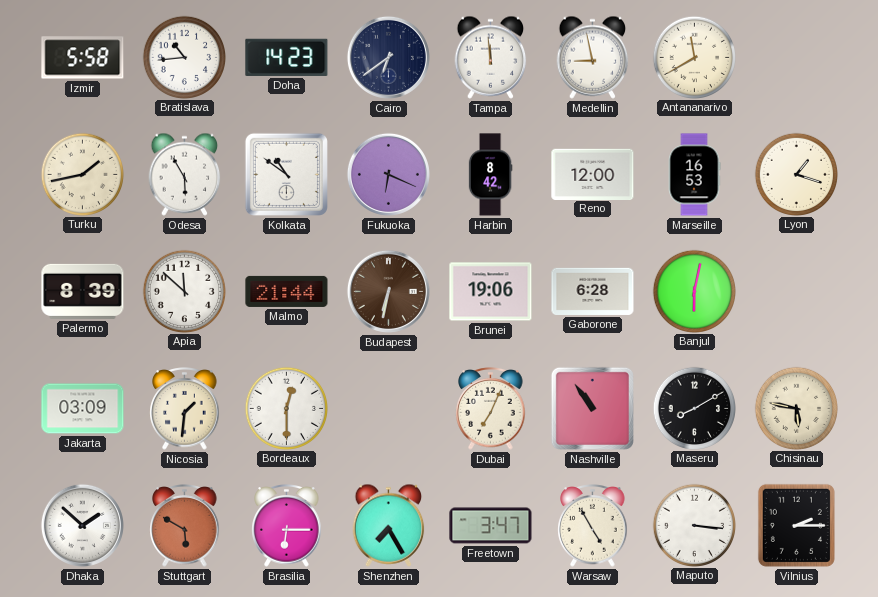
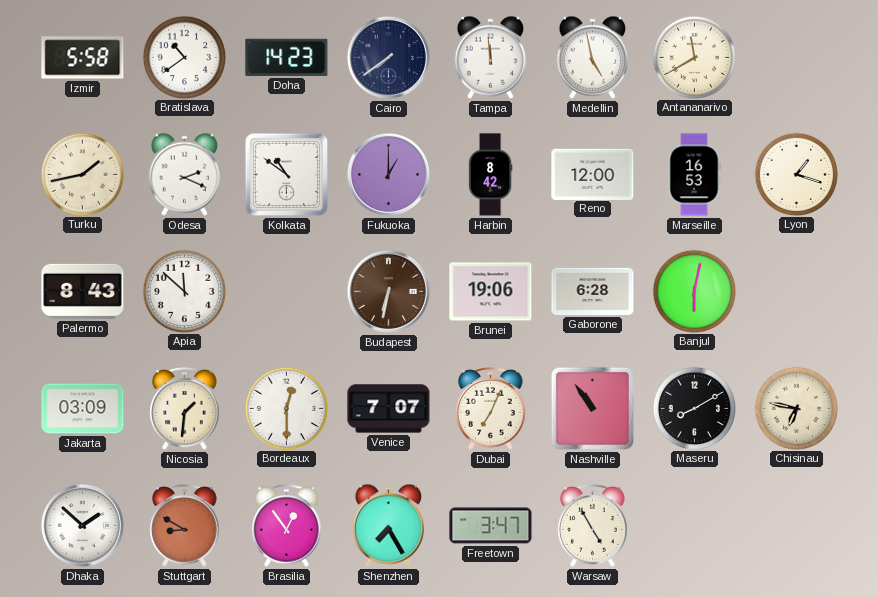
Bratislava: 10:44 -> 10:39
Cairo: 6:39 -> 7:39
Medellin: 8:58 -> 4:58
Odesa: 5:55 -> 2:19
Fukuoka: 6:19 -> 1:00
Palermo: 8:39 -> 8:43
Malmo: 21:44 -> none
Venice: none -> 7:07
Chisinau: 5:47 -> 6:47
Stuttgart: 5:50 -> 8:50
Brasilia: 6:15 -> 12:54
Maputo: 3:16 -> none
Vilnius: 2:15 -> none
